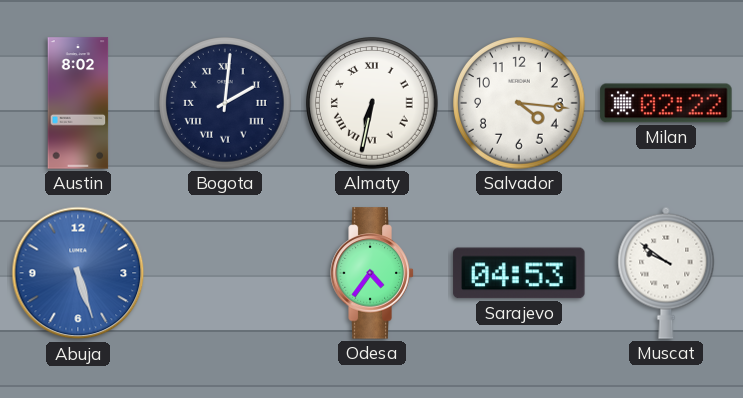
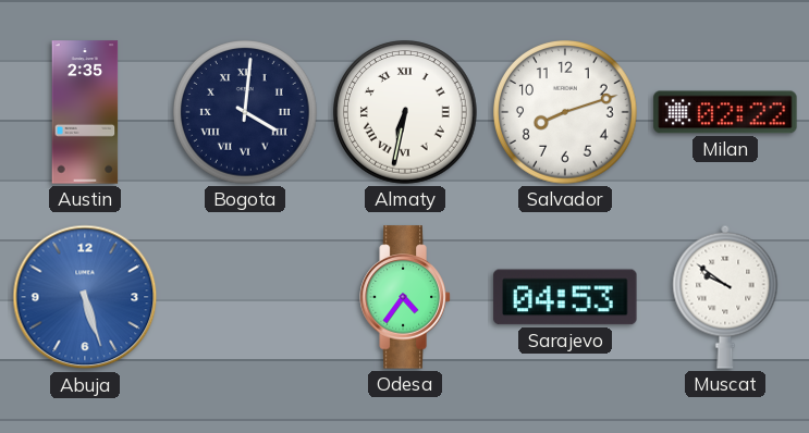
Austin: 8:02 -> 2:35
Bogota: 2:01 -> 4:01
Salvador: 4:16 -> 8:12
